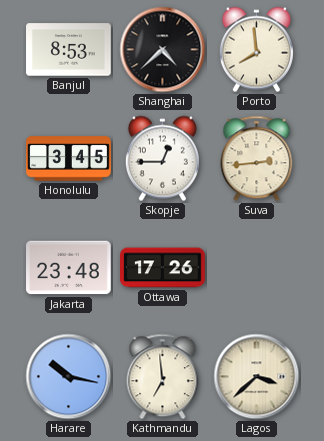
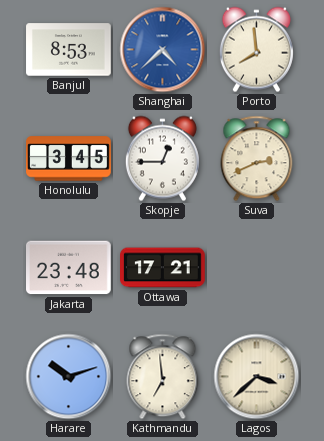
Shanghai dial: black -> blue
Suva: 2:44 -> 2:41
Ottawa: 17:26 -> 17:21
Harare: 10:17 -> 10:12
